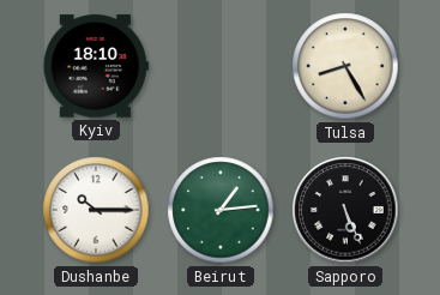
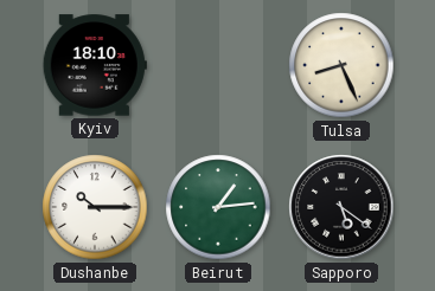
Tulsa: 8:25 -> 8:26
Sapporo: 5:26 -> 5:21
